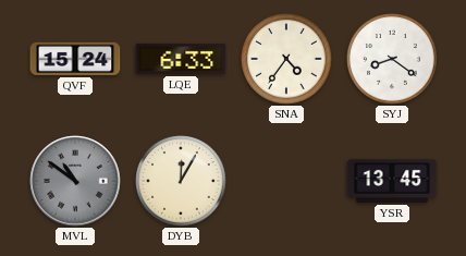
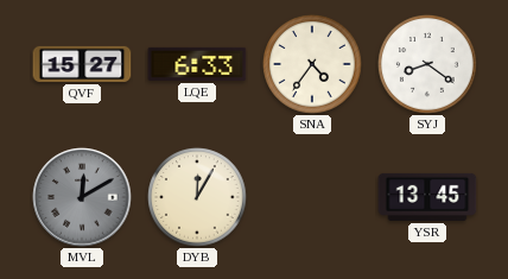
QVF: 15:24 -> 15:27
MVL: 10:51 -> 12:10
